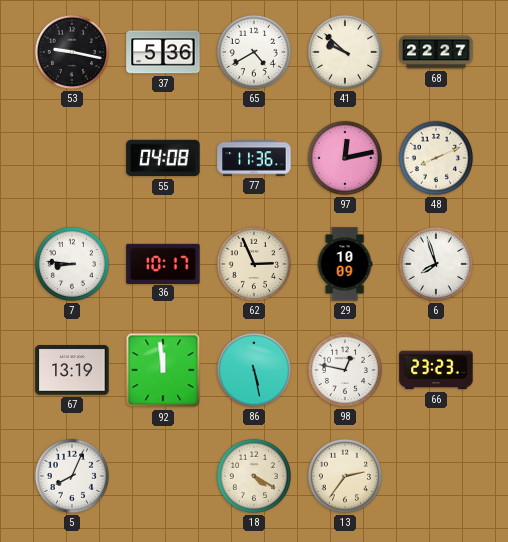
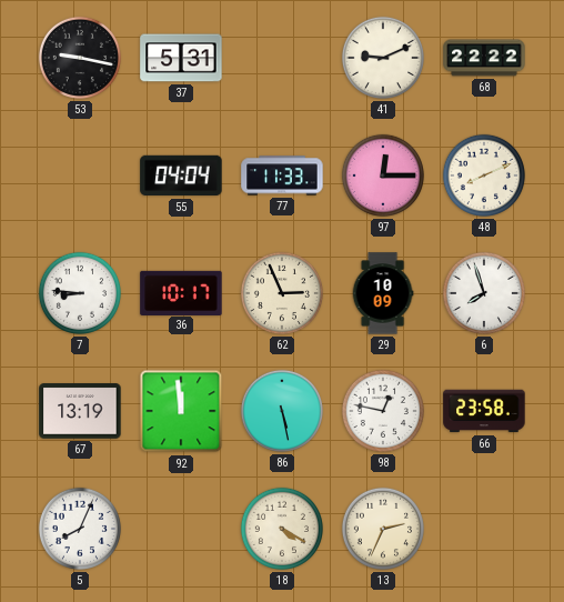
37: 5:36 -> 5:31
65: 4:40 -> none
41: 9:52 -> 9:11
68: 22:27 -> 22:22
55: 04:08 -> 04:04
77: 11:36 -> 11:33
97: 12:13 -> 12:15
66: 23:23 -> 23:58
13: 2:36 -> 2:34
